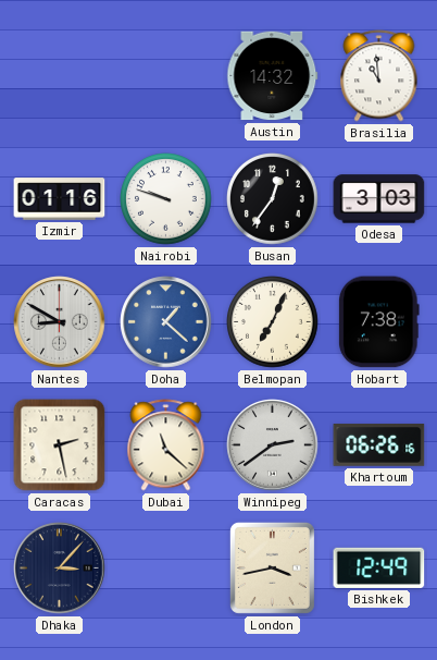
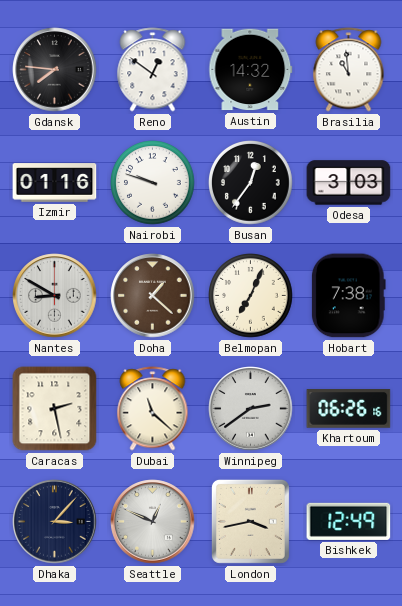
Gdansk: none -> 7:46
Reno: none -> 12:51
Doha dial: blue -> brown
Seattle: none -> 12:49
